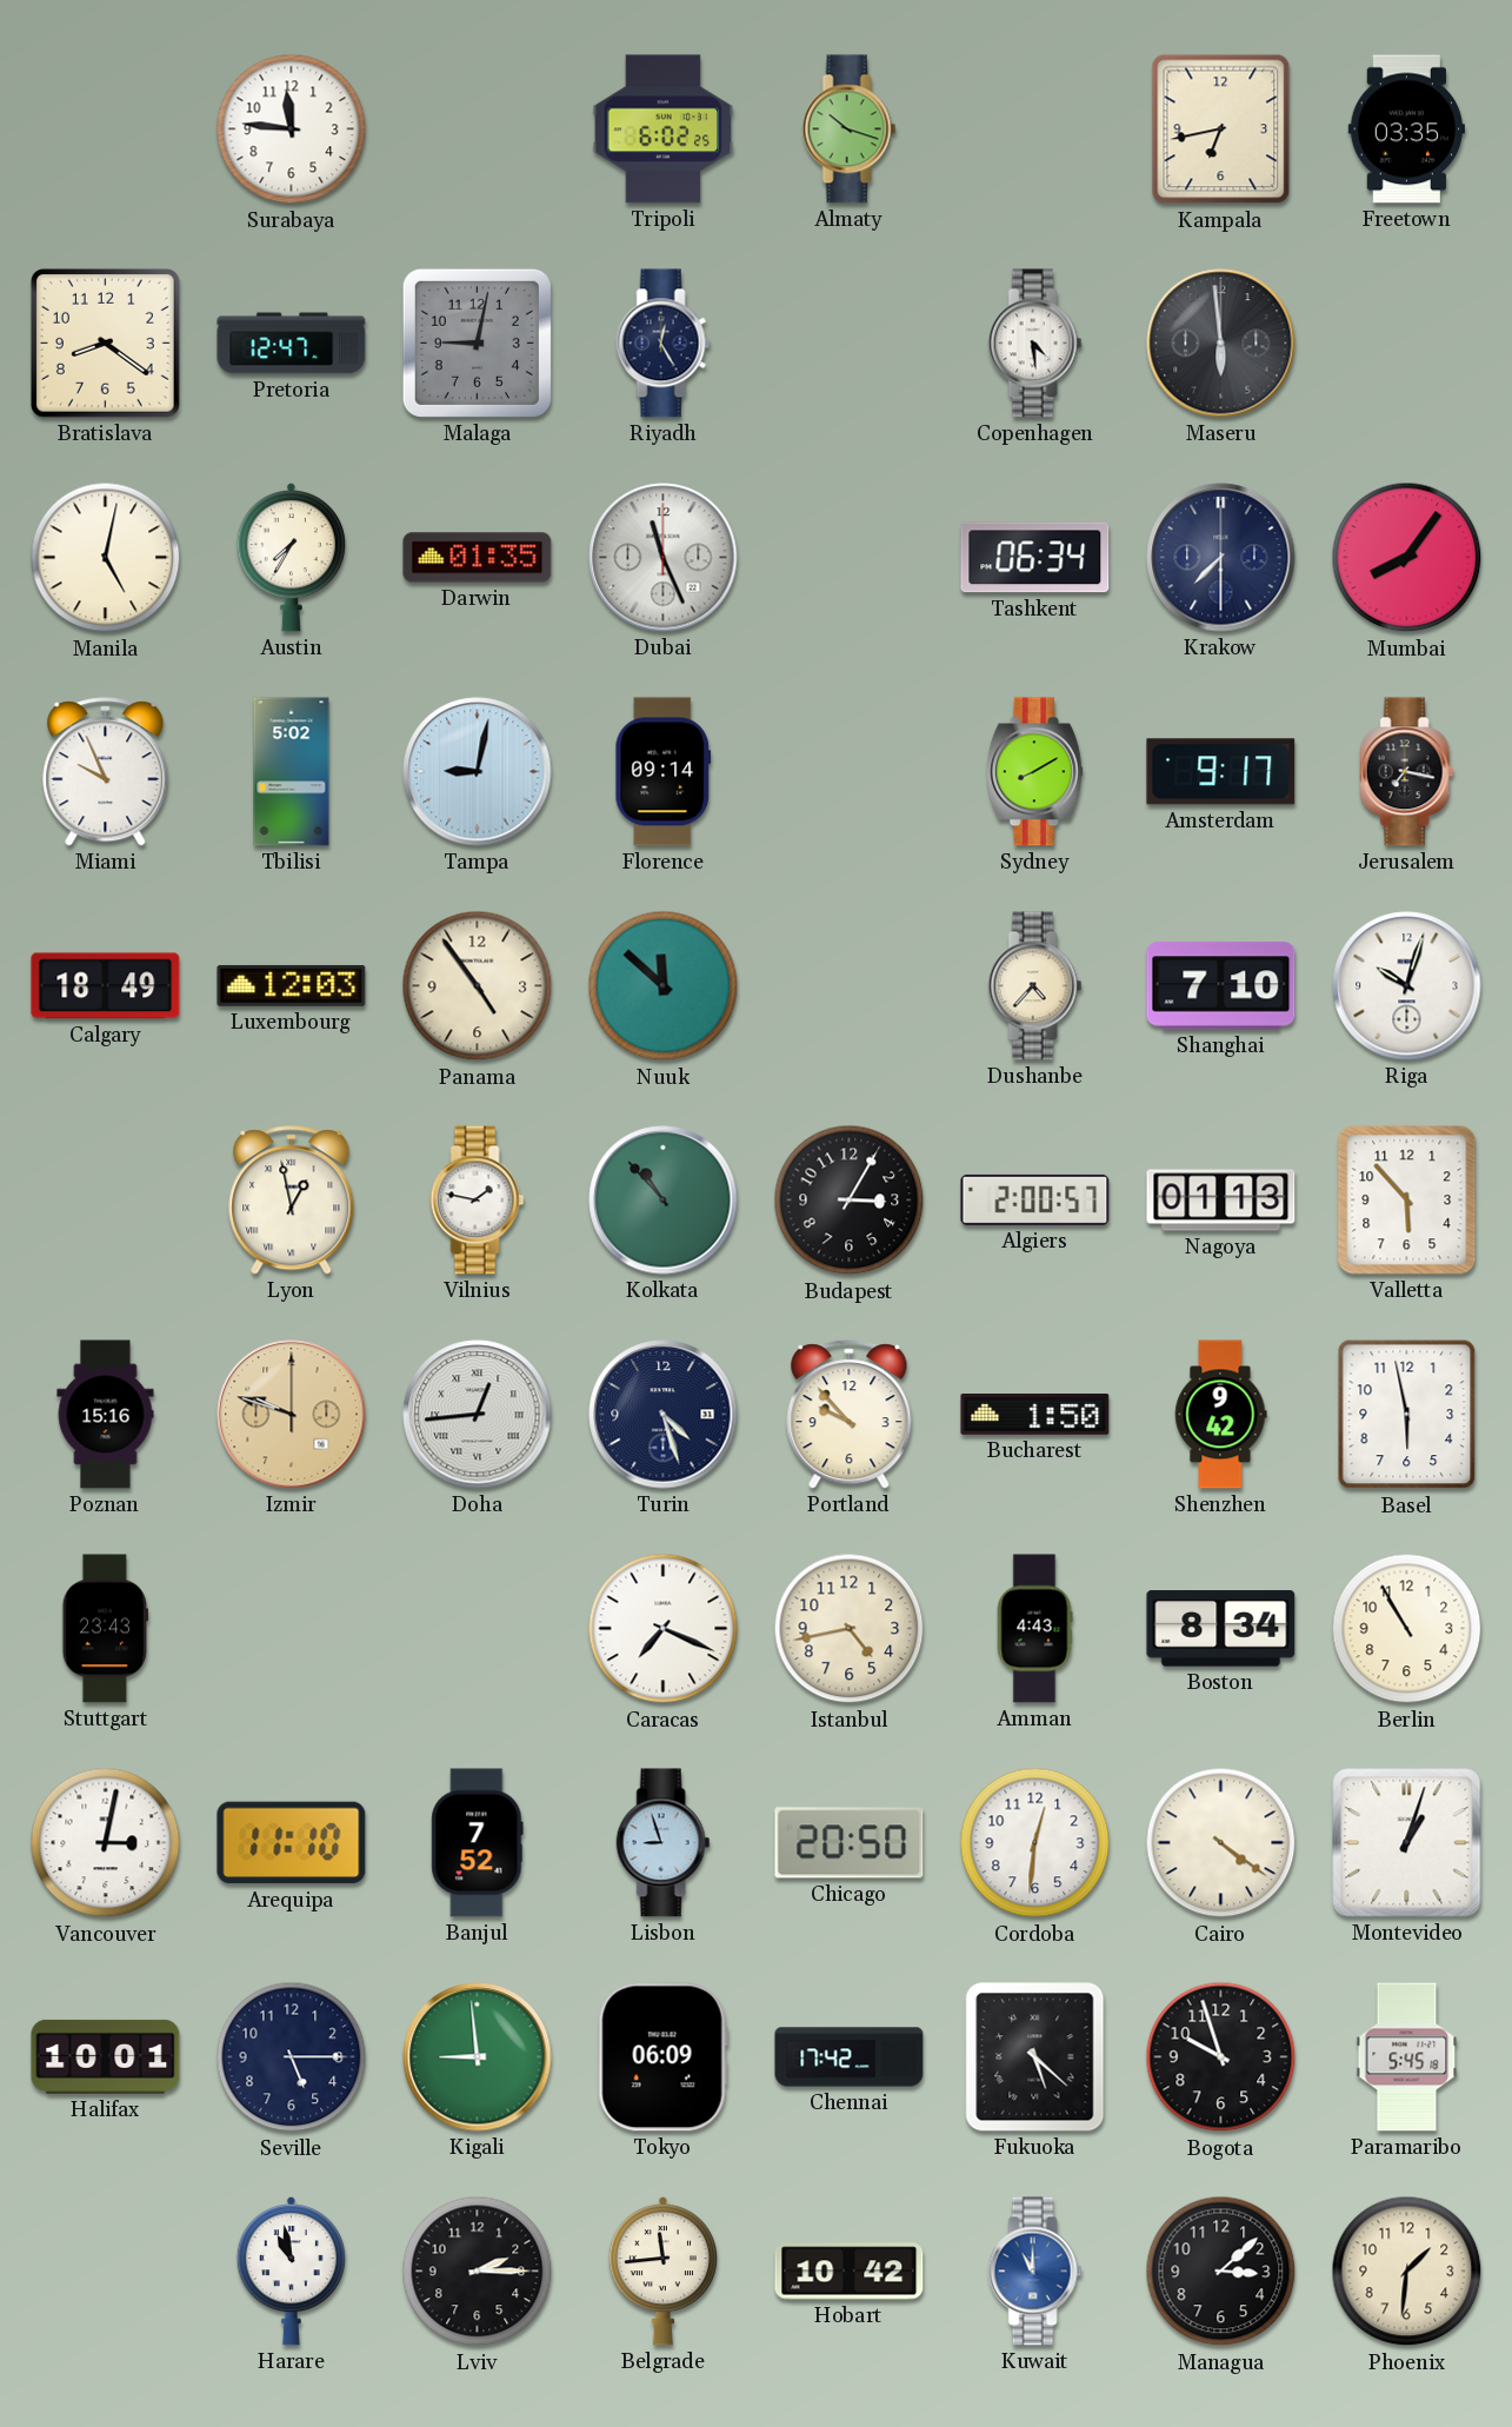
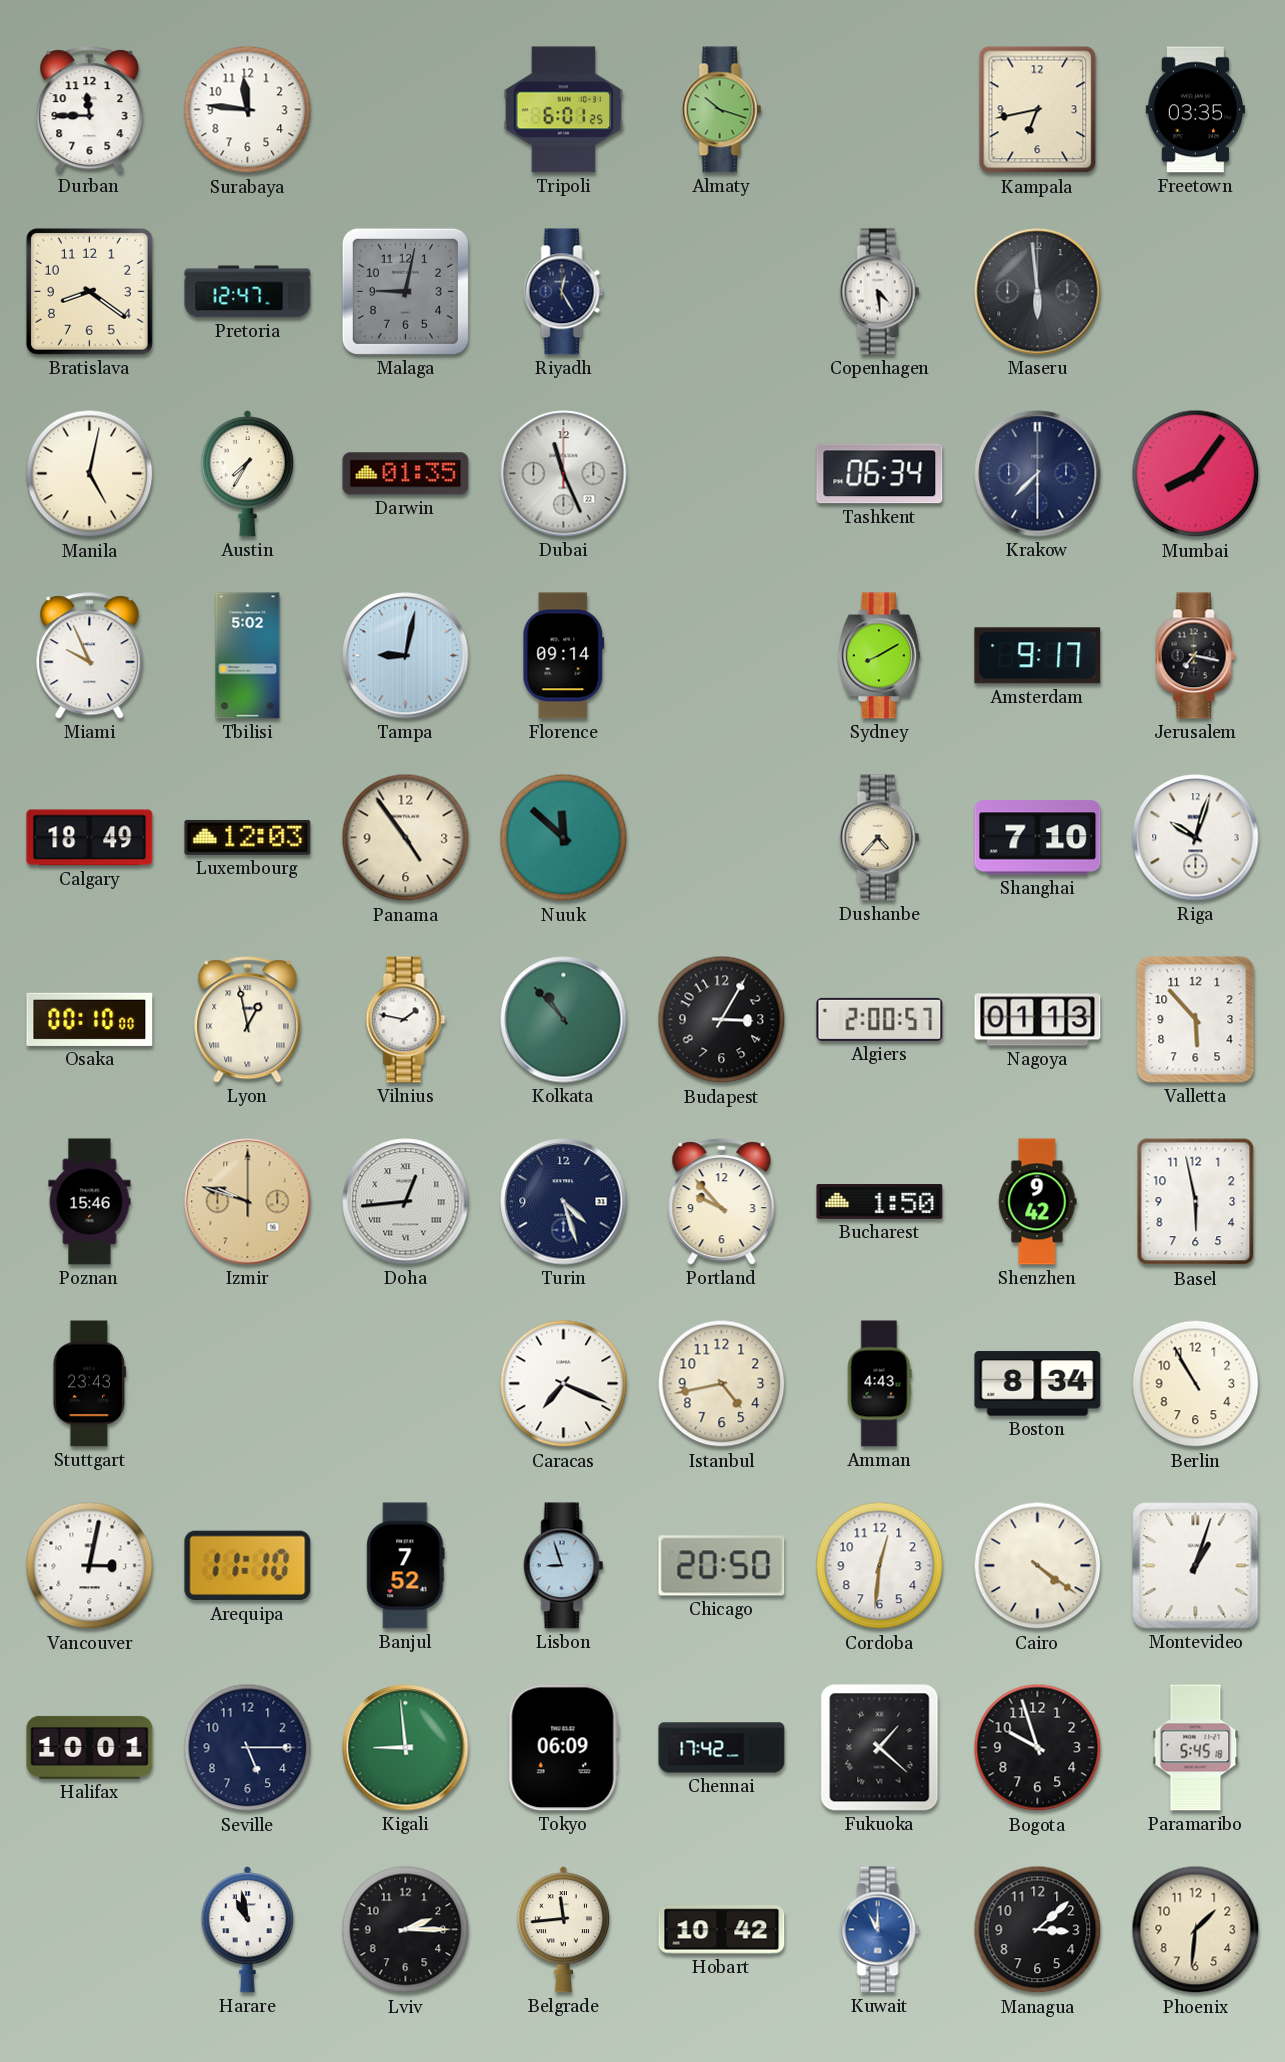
Durban: none -> 11:45
Tripoli: 6:02 -> 6:01
Osaka: none -> 00:10
Poznan: 15:16 -> 15:46
Fukuoka: 5:22 -> 1:22
